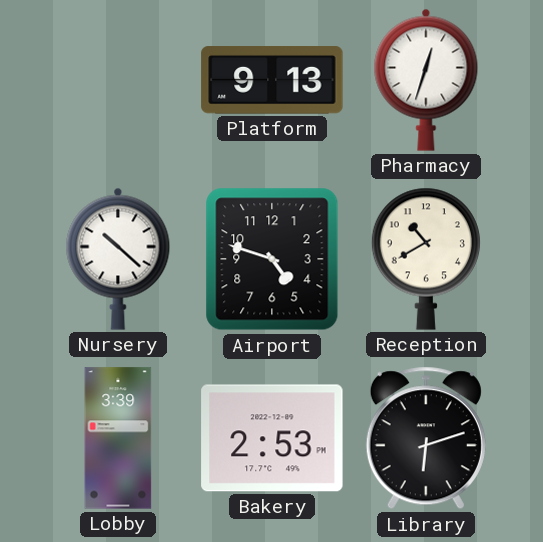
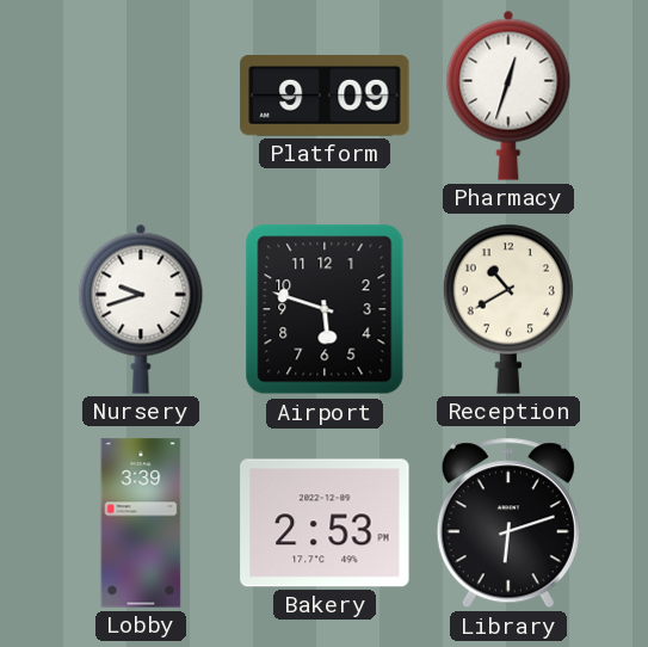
Platform: 9:13 -> 9:09
Nursery: 10:22 -> 9:42
Airport: 4:48 -> 5:48
